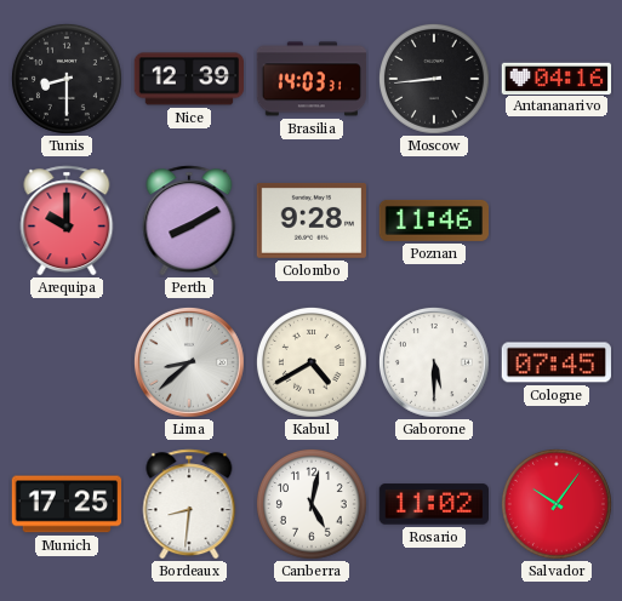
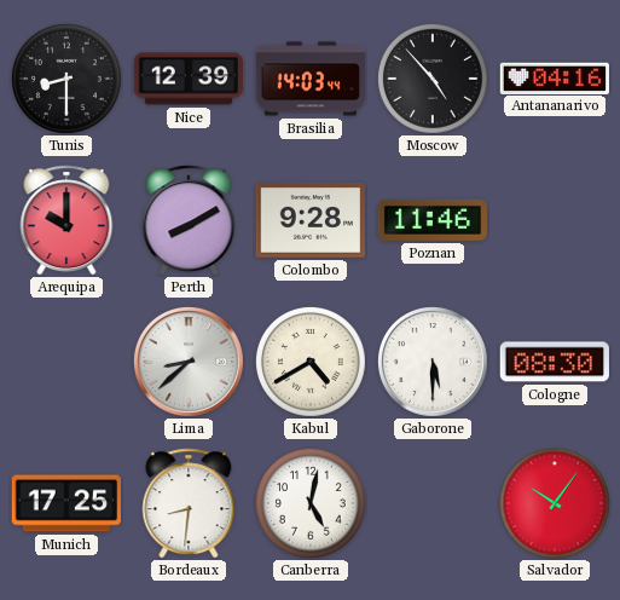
Brasilia: 14:03:31 -> 14:03:44
Moscow: 8:44 -> 4:53
Cologne: 07:45 -> 08:30
Rosario: 11:02 -> none
